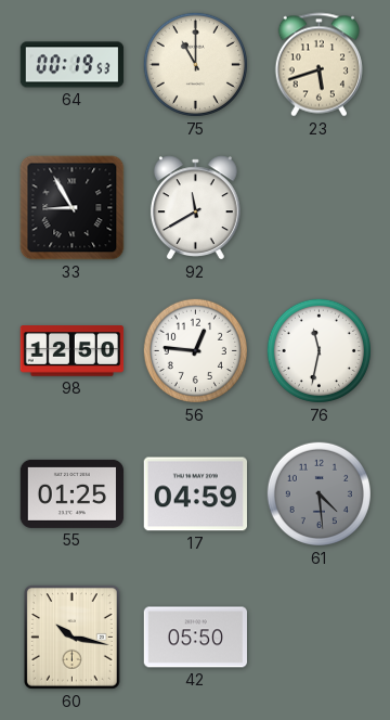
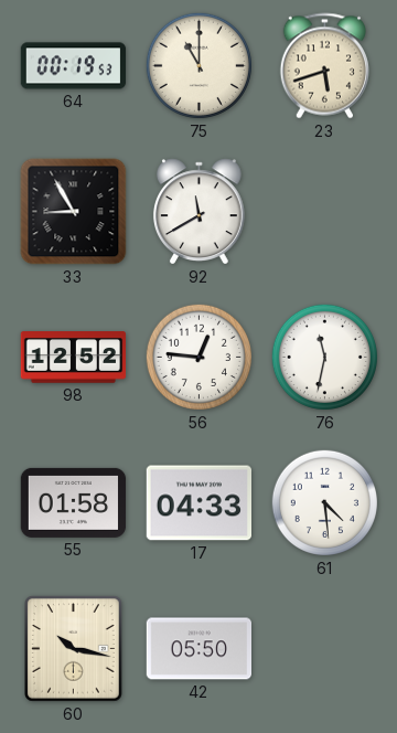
98: 12:50 -> 12:52
55: 01:25 -> 01:58
17: 04:59 -> 04:33
61 dial: grey -> white
